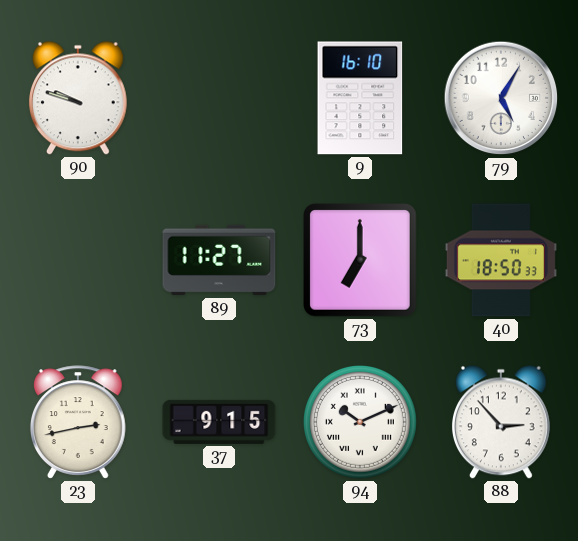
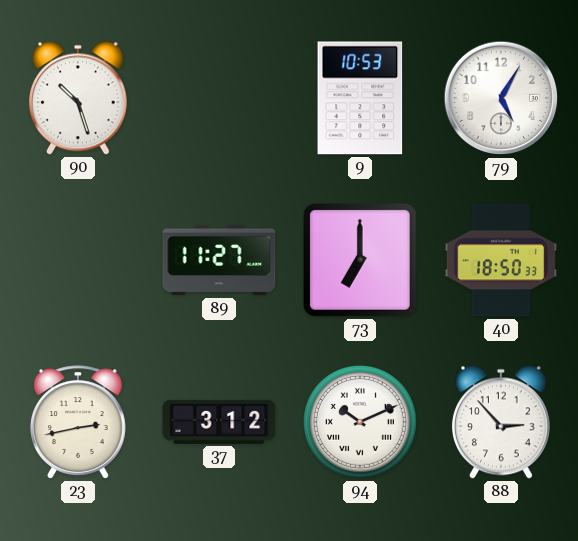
90: 9:48 -> 10:27
9: 16:10 -> 10:53
37: 9:15 -> 3:12
